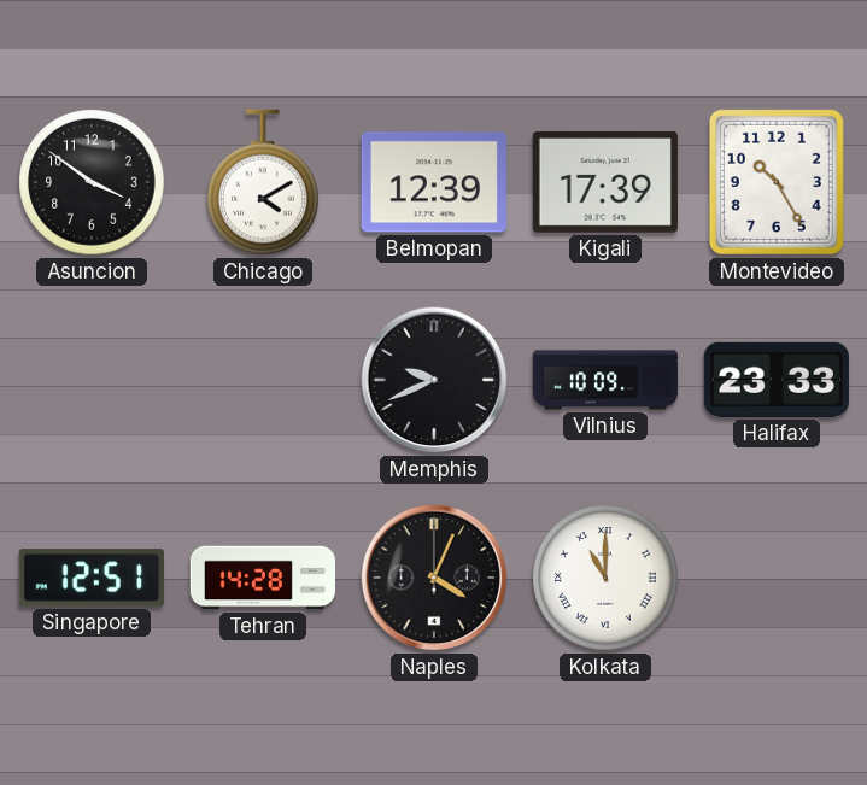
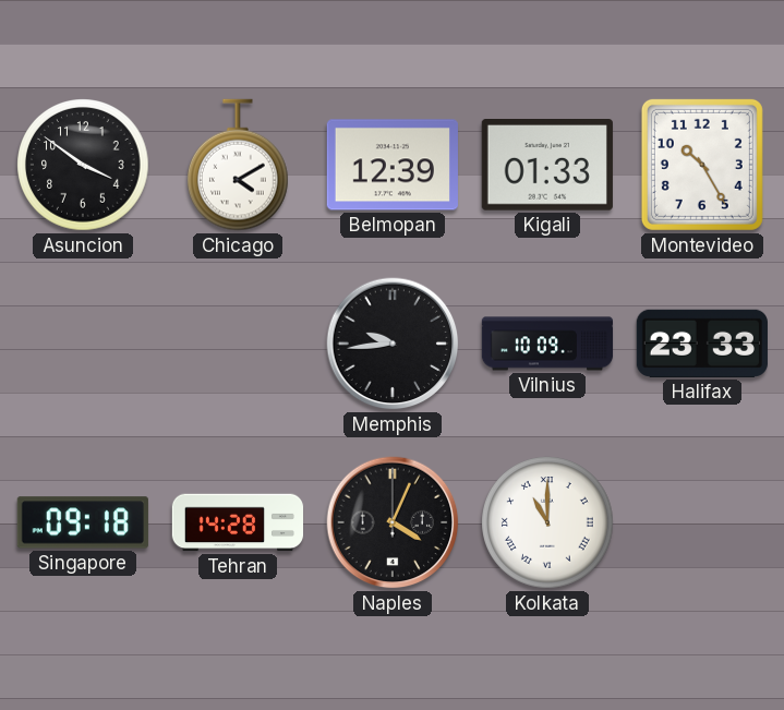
Kigali: 17:39 -> 01:33
Memphis: 9:41 -> 9:44
Singapore: 12:51 -> 09:18
